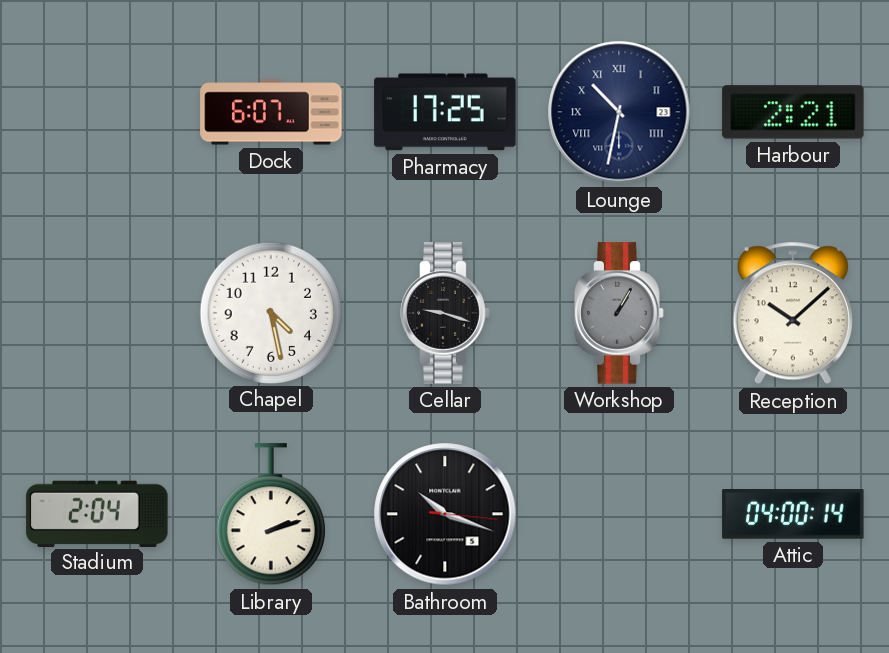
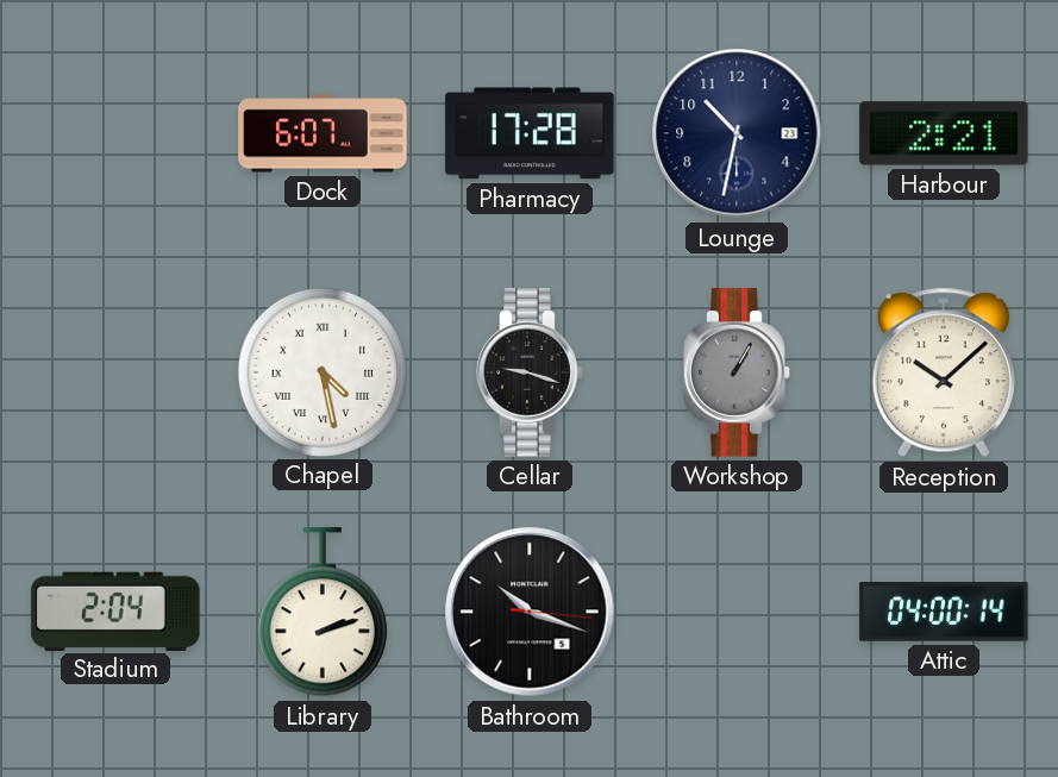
Pharmacy: 17:25 -> 17:28
Lounge numerals: Roman -> Arabic
Chapel numerals: Arabic -> Roman
